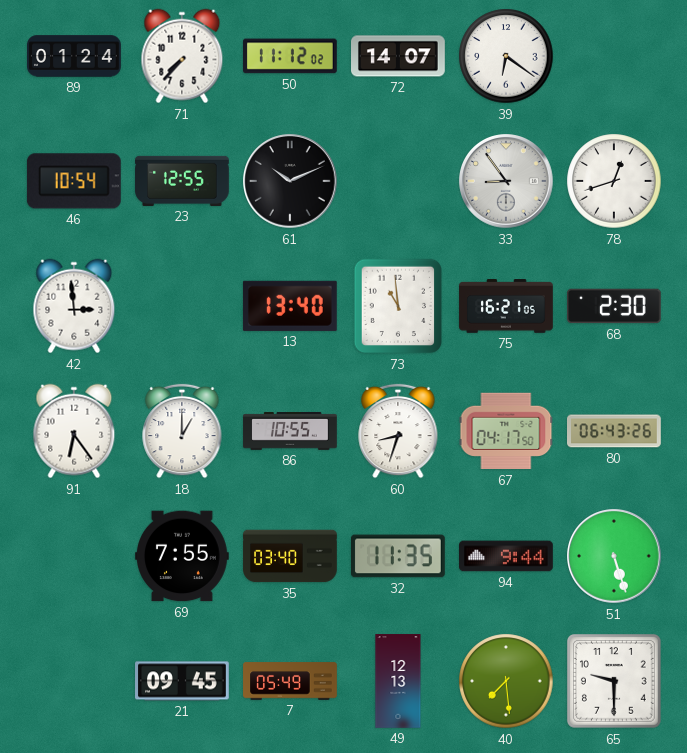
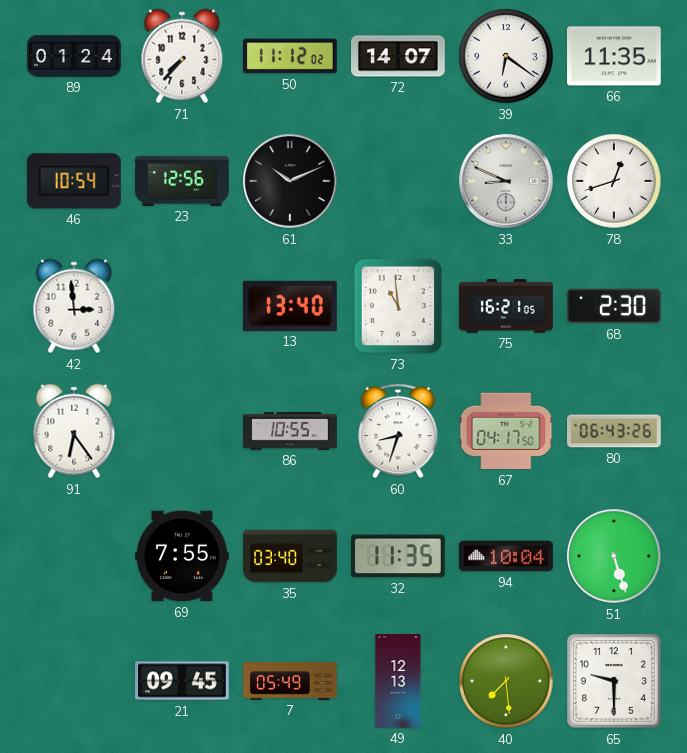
66: none -> 11:35
23: 12:55 -> 12:56
33: 8:54 -> 8:49
18: 1:00 -> none
94: 9:44 -> 10:04
